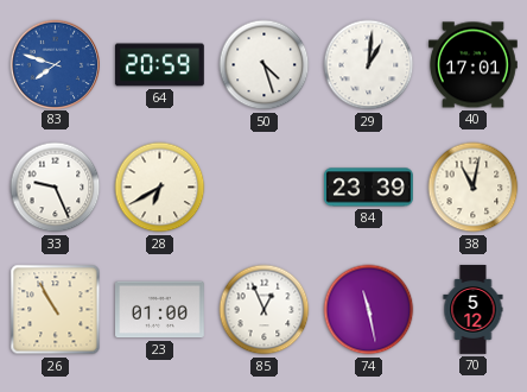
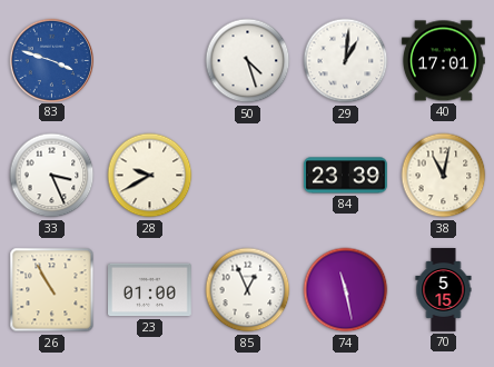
83: 7:48 -> 3:48
64: 20:59 -> none
33: 9:26 -> 3:26
28: 6:40 -> 9:40
70: 5:12 -> 5:15
